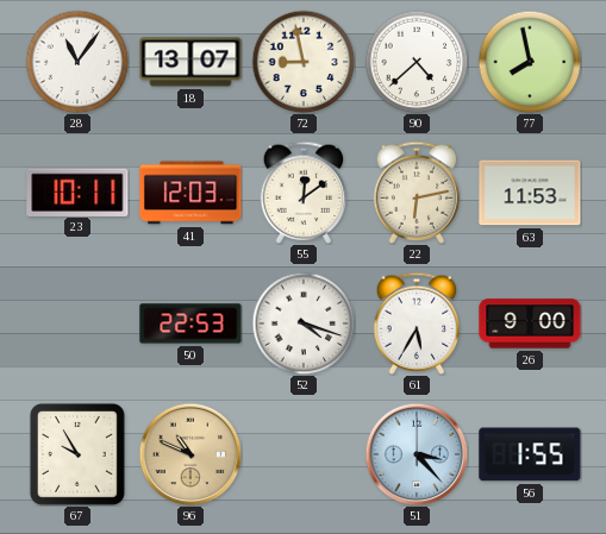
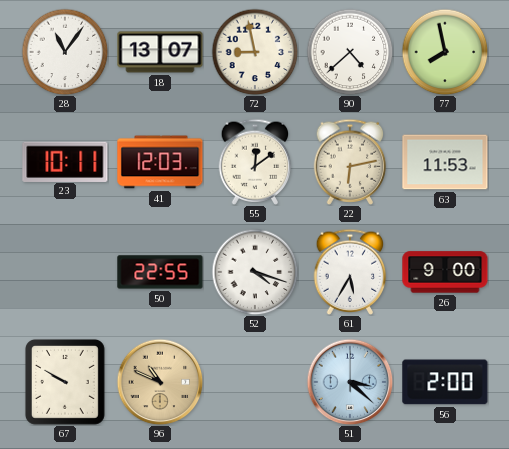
50: 22:53 -> 22:55
67: 9:55 -> 9:50
51: 3:23 -> 3:22
56: 1:55 -> 2:00
